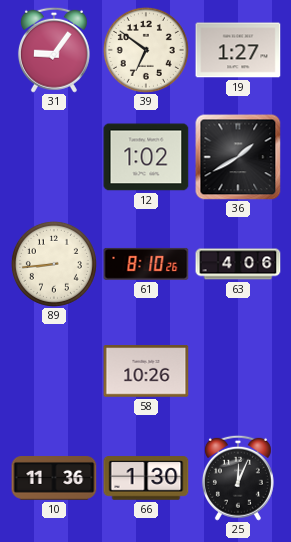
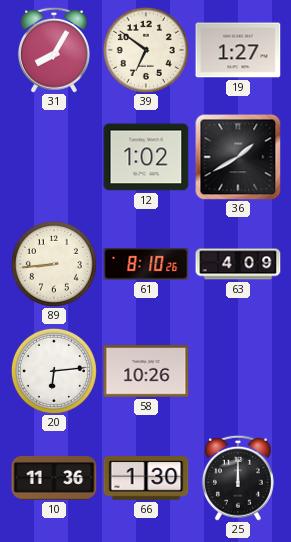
31: 9:06 -> 8:05
63: 4:06 -> 4:09
20: none -> 6:14
25: 12:04 -> 12:00
